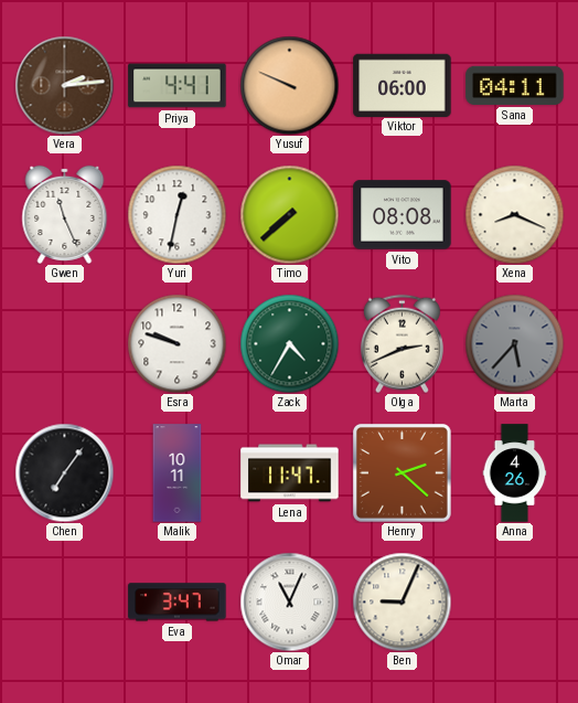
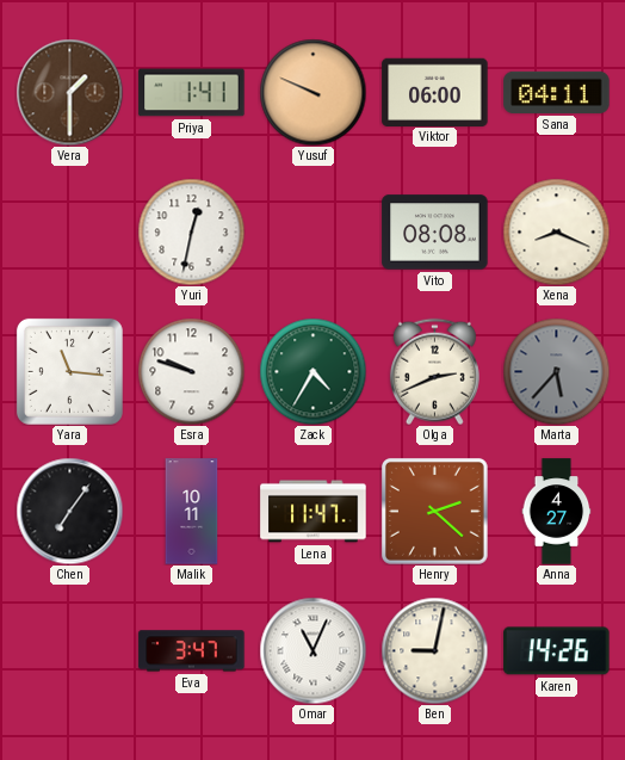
Vera: 2:14 -> 1:30
Priya: 4:41 -> 1:41
Gwen: 11:26 -> none
Timo: 7:38 -> none
Yara: none -> 11:16
Anna: 4:26 -> 4:27
Ben: 9:04 -> 9:02
Karen: none -> 14:26
